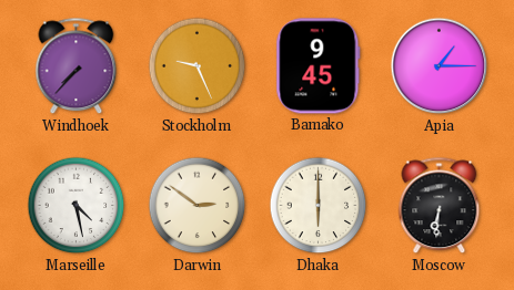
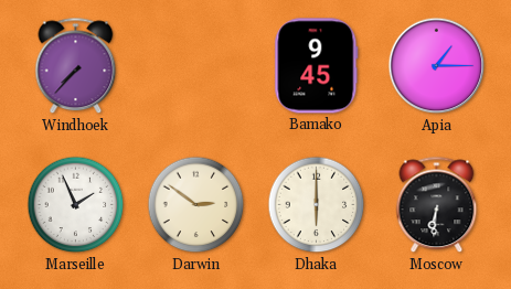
Stockholm: 9:26 -> none
Marseille: 4:28 -> 1:56
